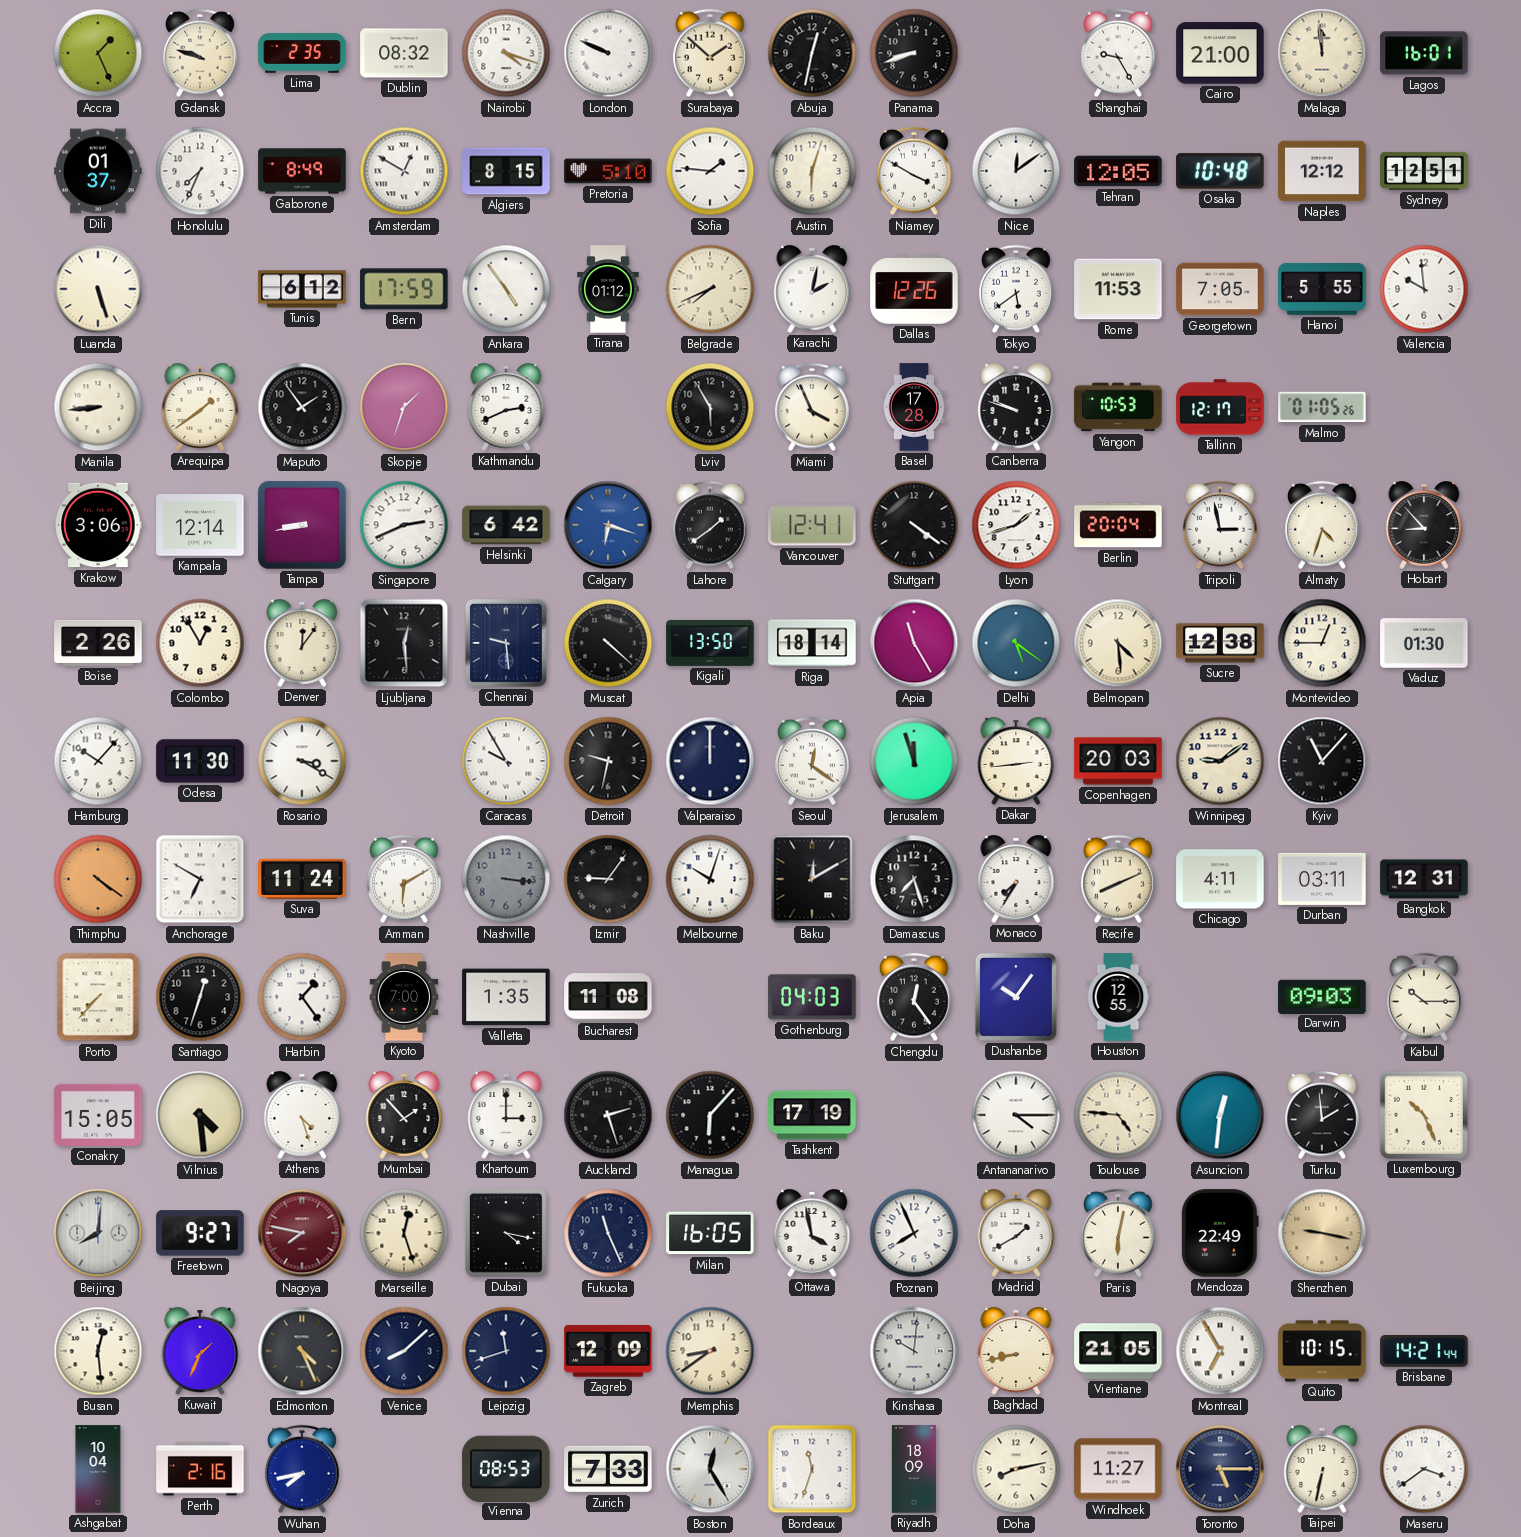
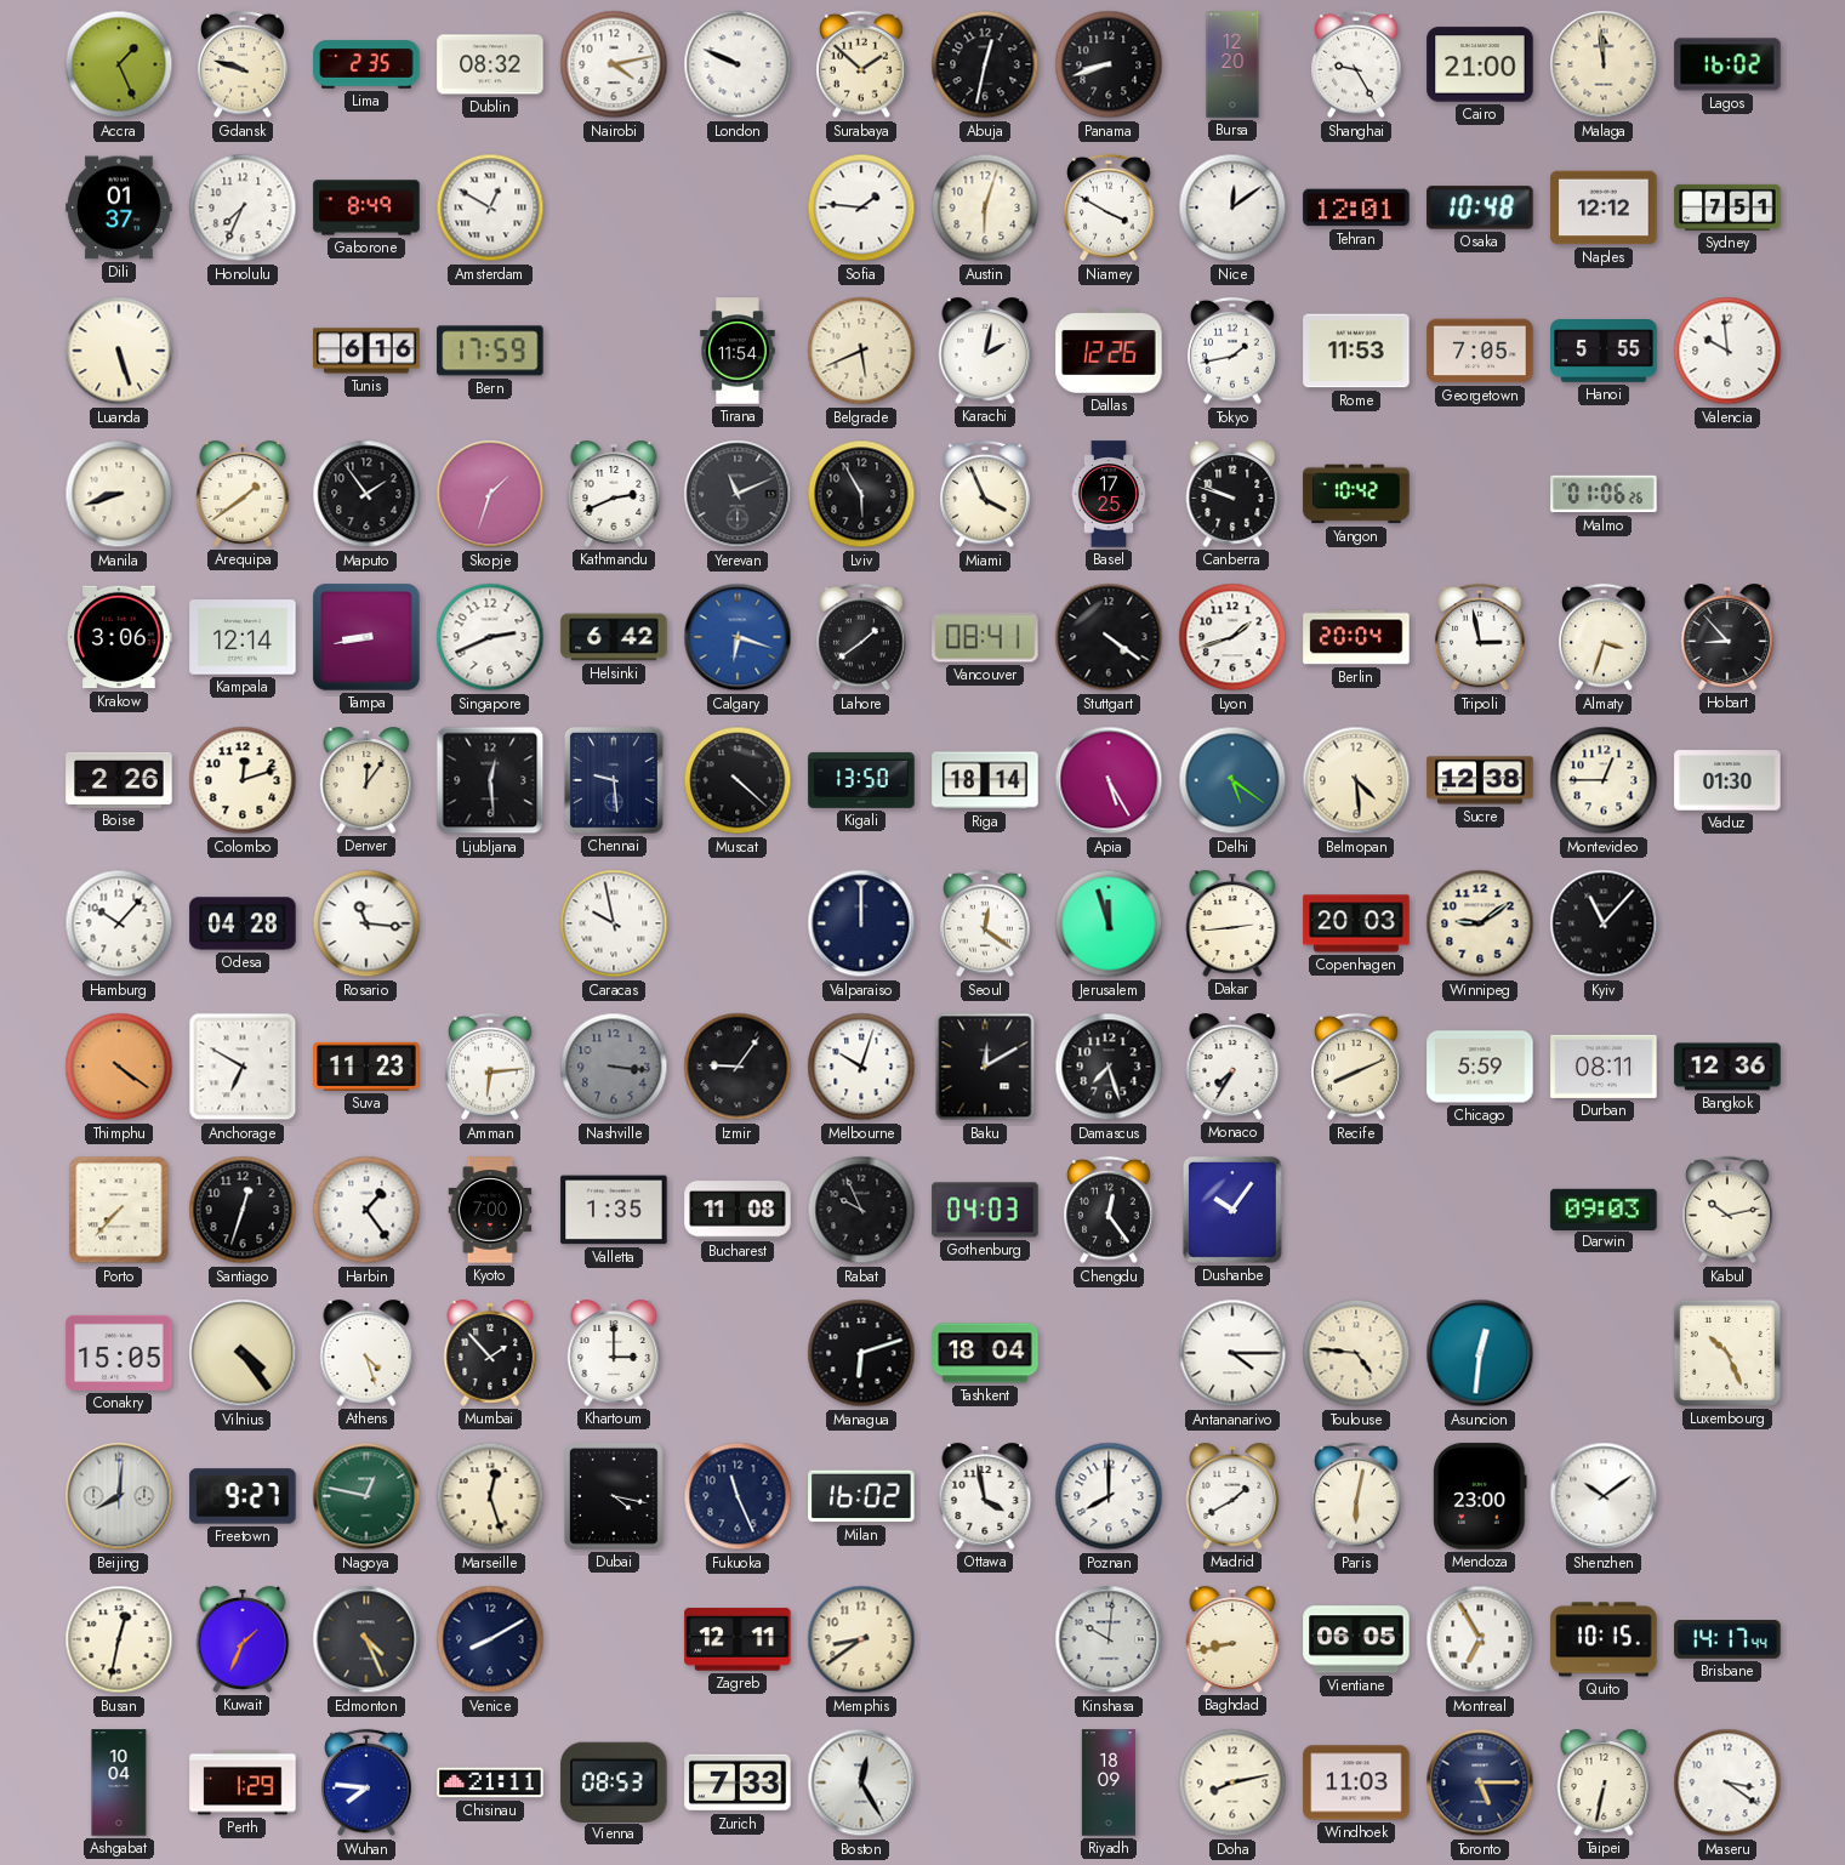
Nairobi: 4:18 -> 4:13
Bursa: none -> 12:20
Lagos: 16:01 -> 16:02
Algiers: 8:15 -> none
Pretoria: 5:10 -> none
Tehran: 12:05 -> 12:01
Sydney: 12:51 -> 7:51
Tunis: 6:12 -> 6:16
Ankara: 4:54 -> none
Tirana: 01:12 -> 11:54
Belgrade: 7:41 -> 5:41
Tokyo: 5:39 -> 1:43
Manila: 8:44 -> 8:42
Yerevan: none -> 11:11
Basel: 17:28 -> 17:25
Yangon: 10:53 -> 10:42
Tallinn: 12:17 -> none
Malmo: 01:05 -> 01:06
Vancouver: 12:41 -> 08:41
Almaty: 4:33 -> 3:33
Colombo: 12:55 -> 12:12
Apia: 11:25 -> 5:25
Odesa: 11:30 -> 04:28
Rosario: 3:20 -> 11:16
Caracas: 9:55 -> 9:58
Detroit: 9:32 -> none
Suva: 11:24 -> 11:23
Amman: 6:10 -> 6:14
Chicago: 4:11 -> 5:59
Durban: 03:11 -> 08:11
Bangkok: 12:31 -> 12:36
Rabat: none -> 9:56
Houston: 12:55 -> none
Kabul: 10:15 -> 10:13
Vilnius: 4:29 -> 4:24
Auckland: 2:27 -> none
Managua: 6:07 -> 6:12
Tashkent: 17:19 -> 18:04
Turku: 1:59 -> none
Nagoya: 7:47 -> 12:47
Nagoya dial: burgundy -> green
Milan: 16:05 -> 16:02
Poznan: 7:56 -> 8:00
Mendoza: 22:49 -> 23:00
Shenzhen: 9:17 -> 10:09
Shenzhen dial: champagne -> white
Busan: 12:29 -> 12:32
Venice: 8:08 -> 8:10
Leipzig: 11:42 -> none
Zagreb: 12:09 -> 12:11
Vientiane: 21:05 -> 06:05
Brisbane: 14:21 -> 14:17
Perth: 2:16 -> 1:29
Wuhan: 7:43 -> 7:46
Chisinau: none -> 21:11
Bordeaux: 11:33 -> none
Windhoek: 11:27 -> 11:03
Maseru: 3:39 -> 3:21
